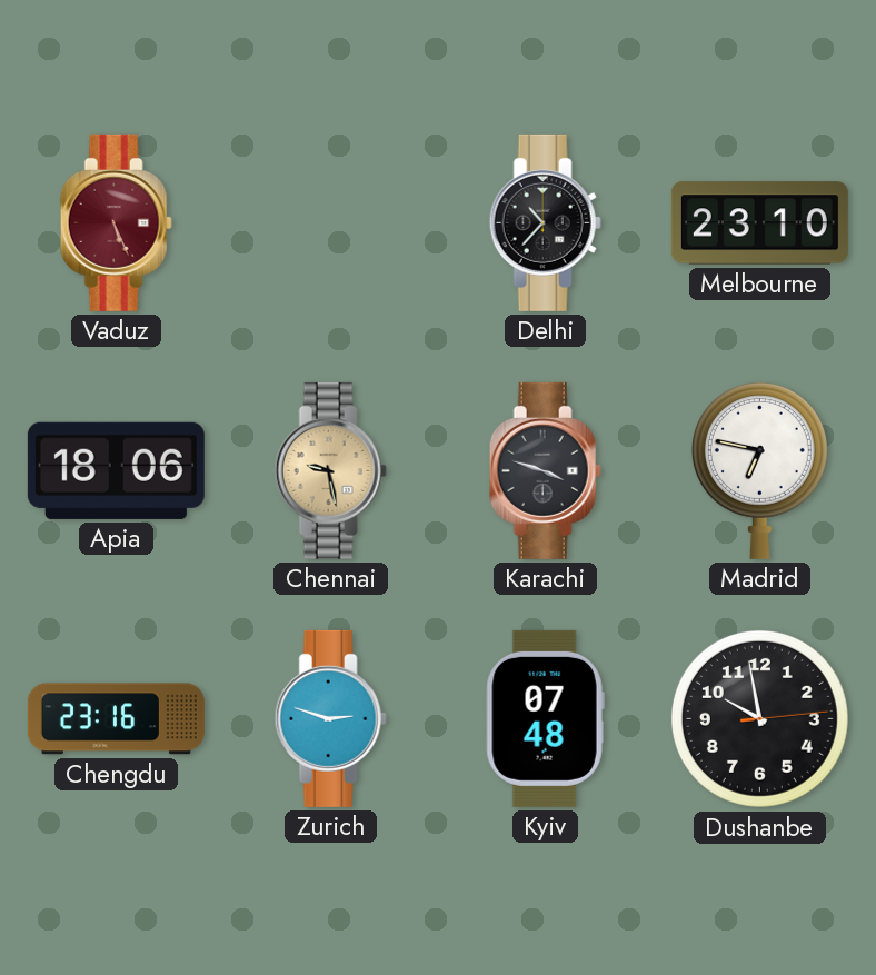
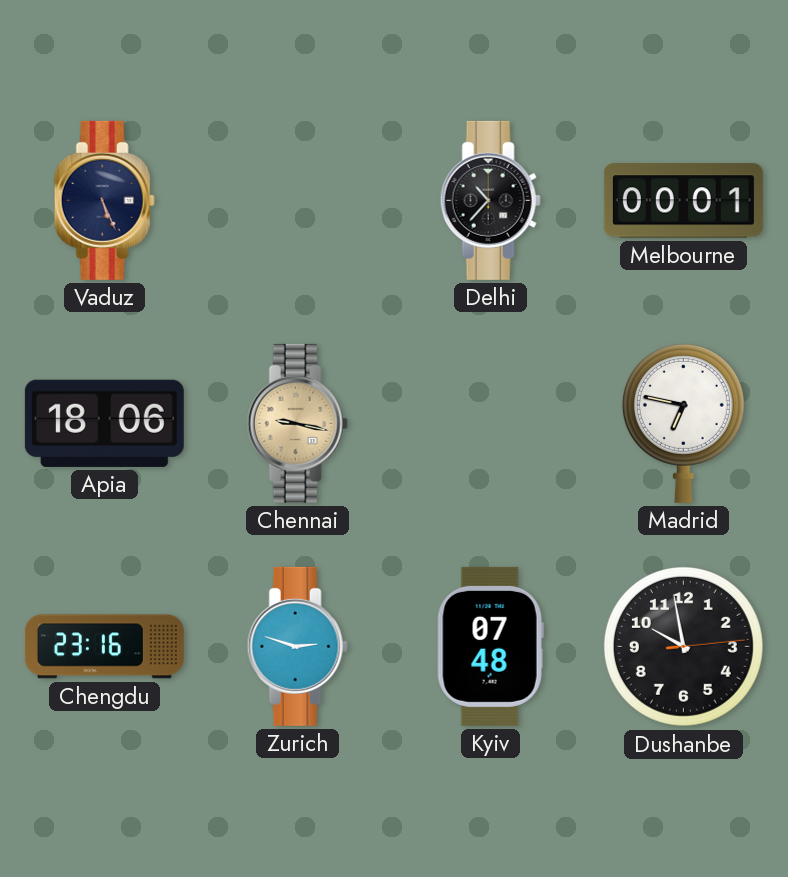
Vaduz dial: burgundy -> navy
Melbourne: 23:10 -> 00:01
Chennai: 9:28 -> 9:17
Karachi: 3:48 -> none
